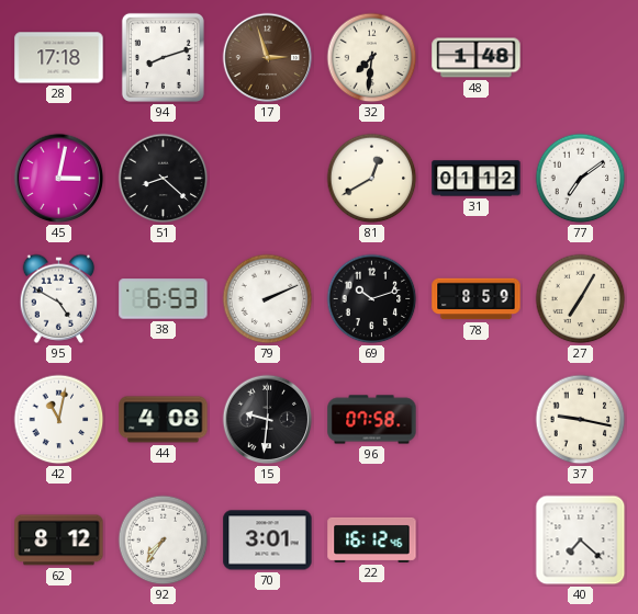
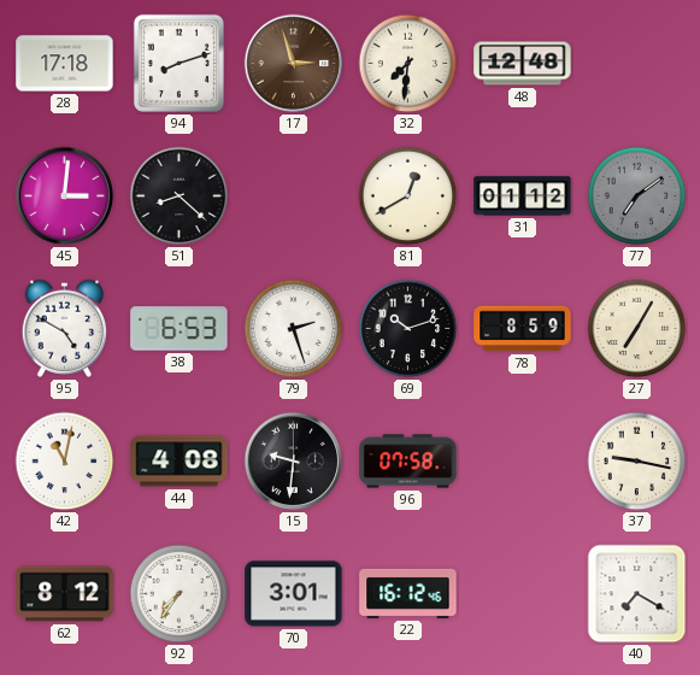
48: 1:48 -> 12:48
45: 3:02 -> 3:01
77 dial: white -> grey
79: 2:11 -> 2:27
40: 7:22 -> 7:20
